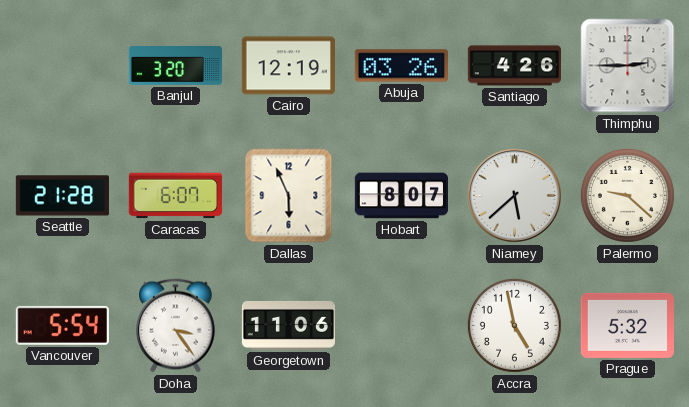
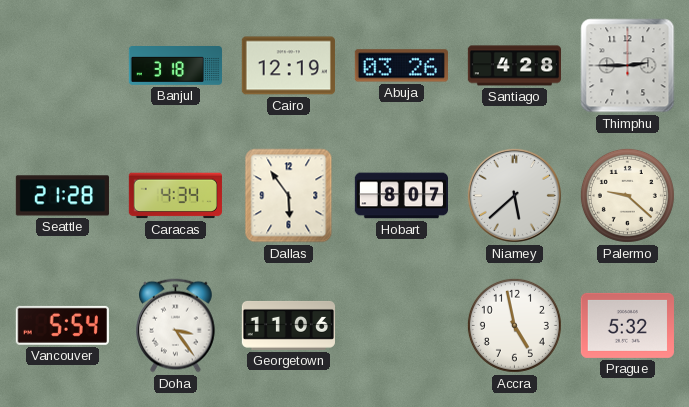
Banjul: 3:20 -> 3:18
Santiago: 4:26 -> 4:28
Caracas: 6:07 -> 4:34
Dallas: 5:56 -> 5:54
